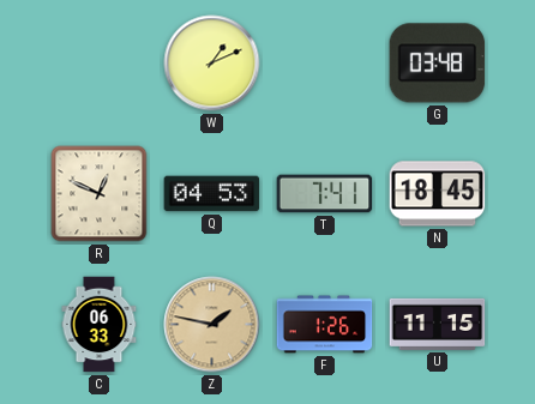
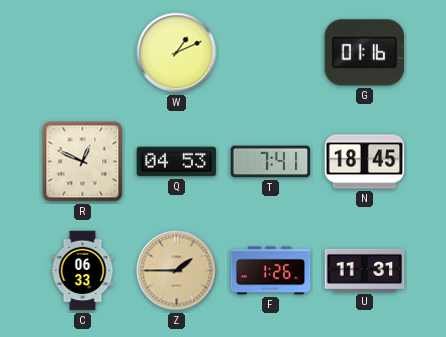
G: 03:48 -> 01:16
Z: 1:47 -> 1:45
U: 11:15 -> 11:31
